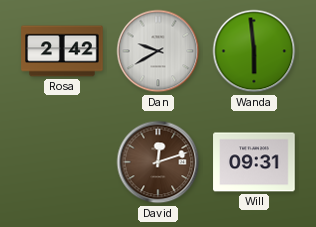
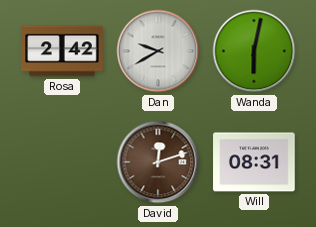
Wanda: 5:59 -> 6:02
Will: 09:31 -> 08:31
